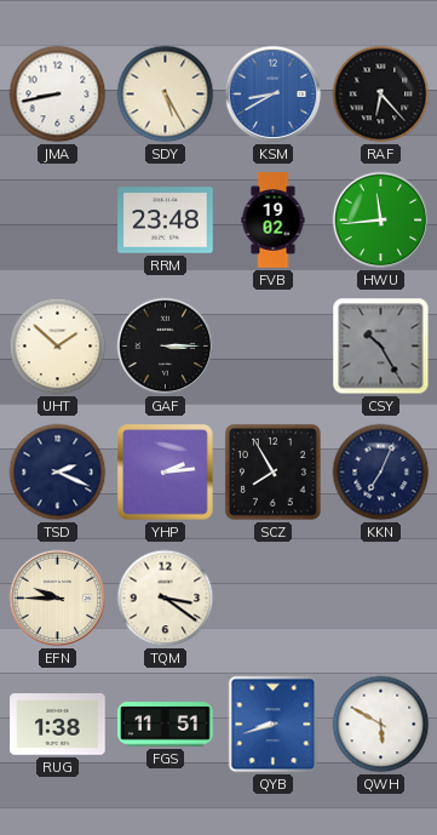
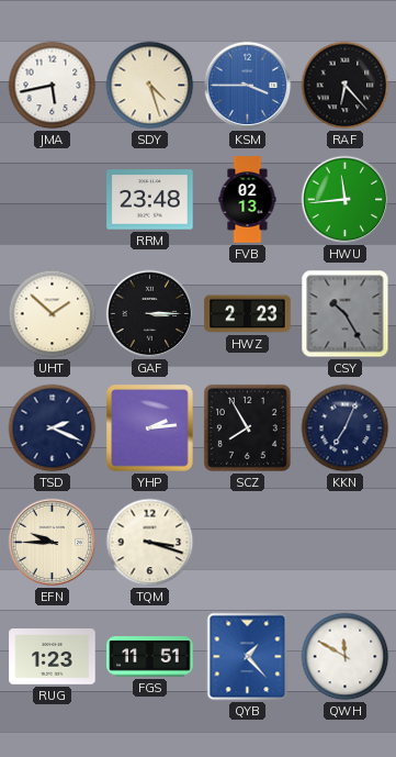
JMA: 8:43 -> 5:43
SDY: 5:25 -> 4:27
KSM: 8:40 -> 3:45
FVB: 19:02 -> 02:13
HWZ: none -> 2:23
TQM: 3:21 -> 3:18
RUG: 1:38 -> 1:23
QYB: 8:42 -> 1:23
QWH: 5:50 -> 11:50
